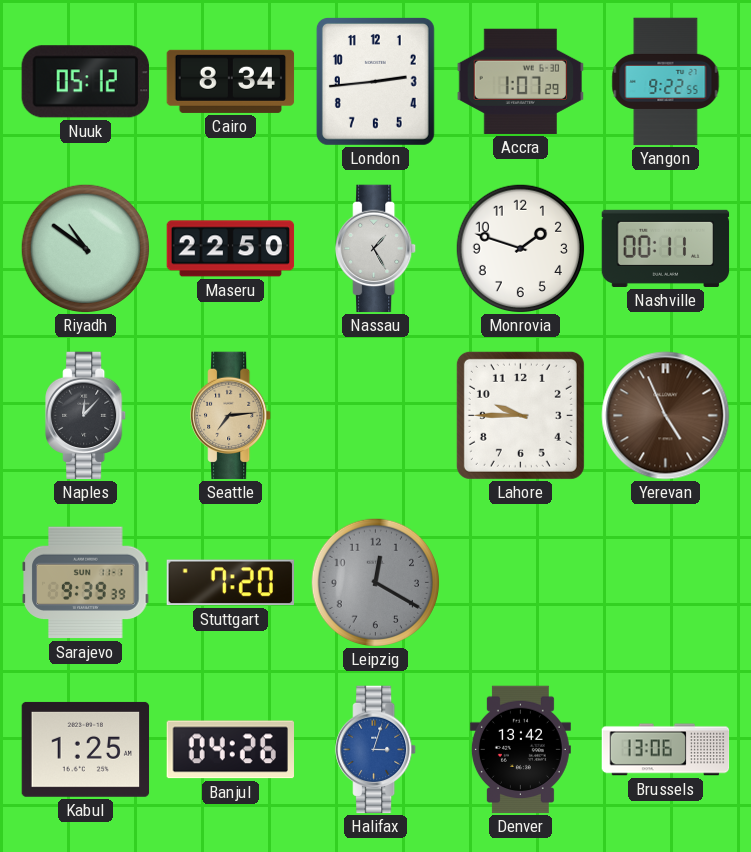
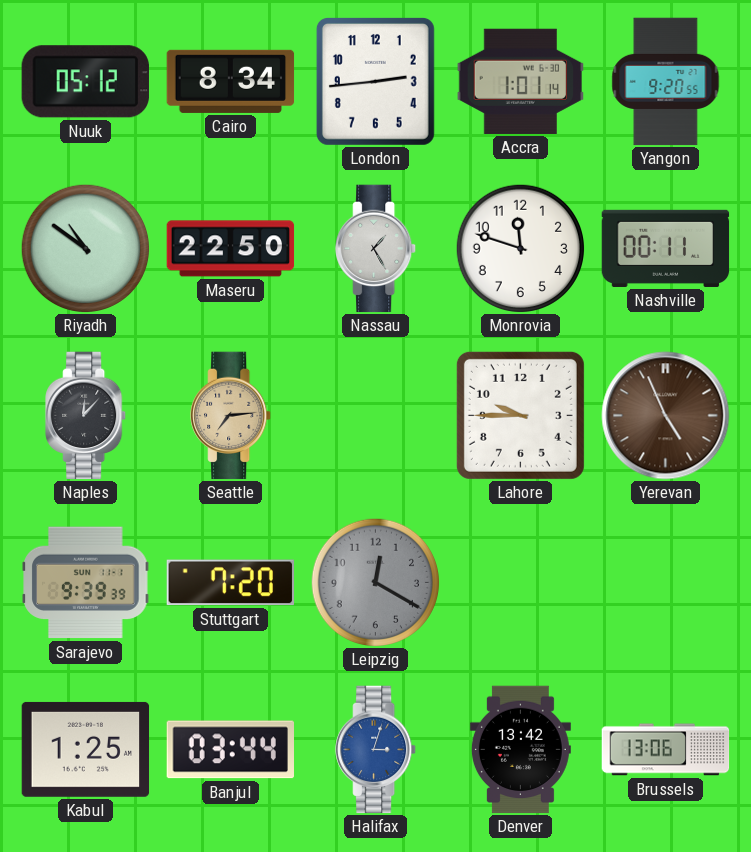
Accra: 1:07 -> 1:01
Yangon: 9:22 -> 9:20
Monrovia: 1:48 -> 11:48
Banjul: 04:26 -> 03:44
